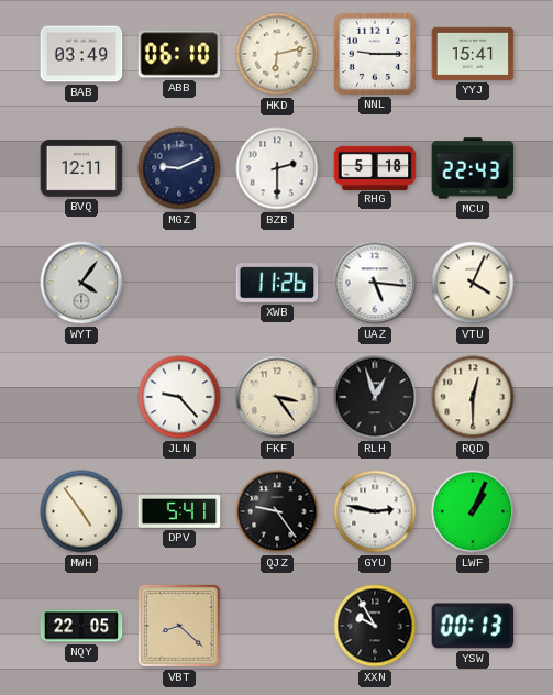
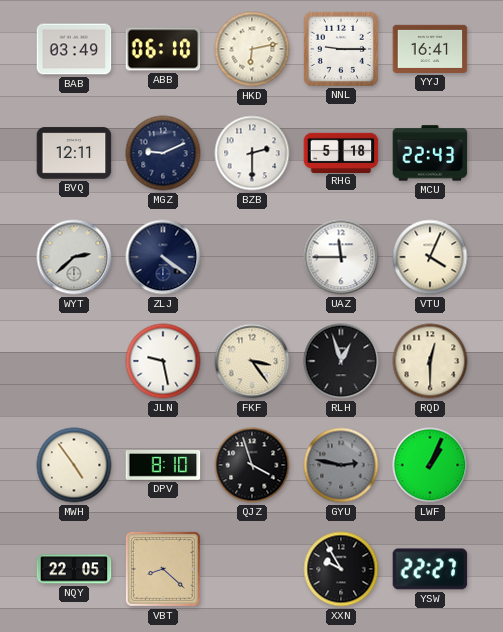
YYJ: 15:41 -> 16:41
WYT: 4:06 -> 2:38
ZLJ: none -> 4:21
XWB: 11:26 -> none
UAZ: 5:16 -> 11:45
JLN: 9:23 -> 9:28
DPV: 5:41 -> 8:10
QJZ: 9:24 -> 3:57
GYU dial: white -> grey
YSW: 00:13 -> 22:27
